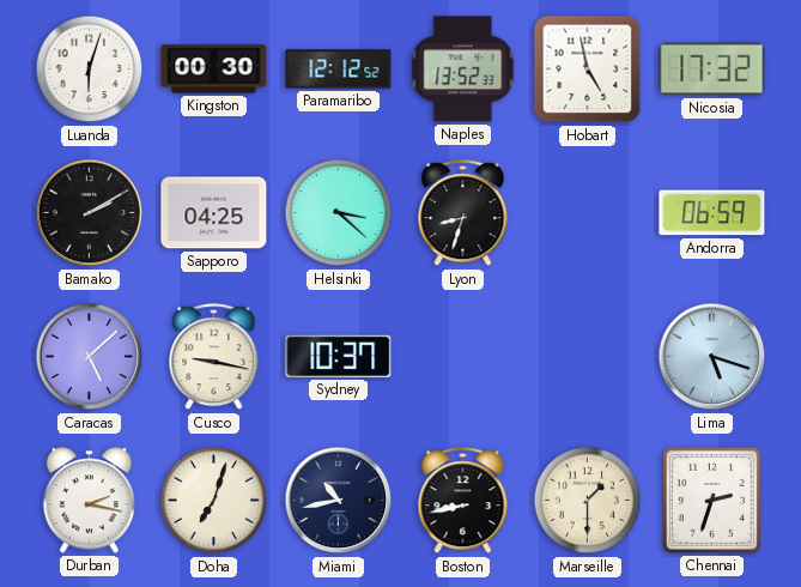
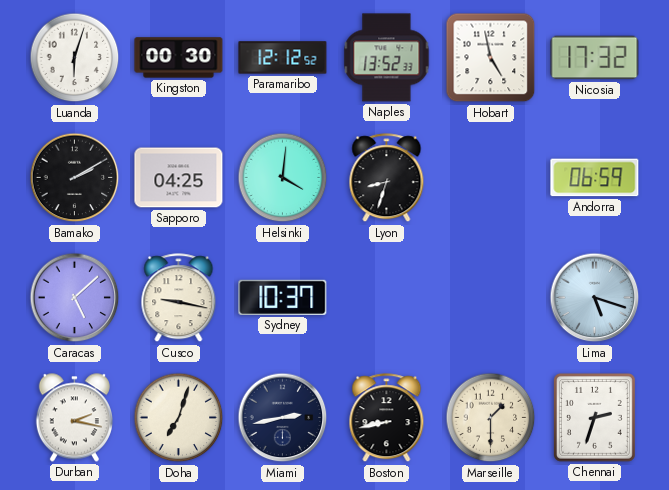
Helsinki: 3:22 -> 4:01
Miami: 10:43 -> 2:43
